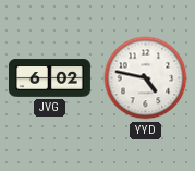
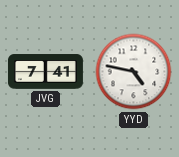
JVG: 6:02 -> 7:41
